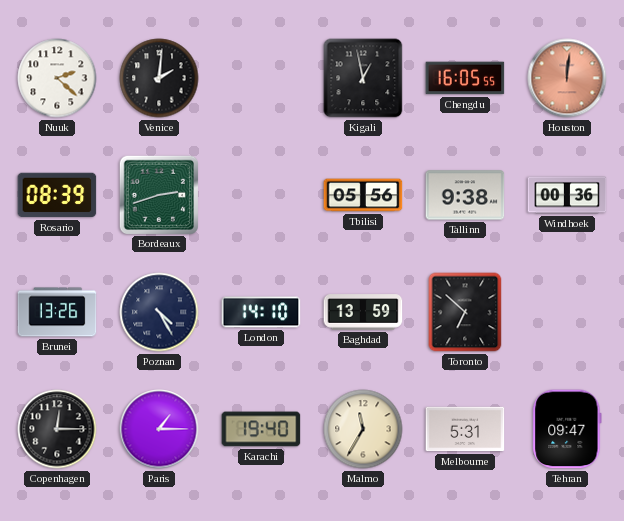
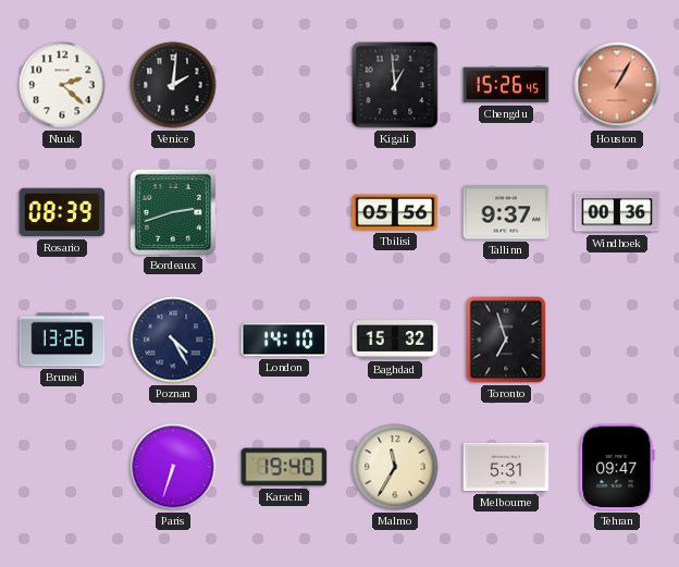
Kigali: 12:58 -> 12:59
Chengdu: 16:05 -> 15:26
Houston: 12:01 -> 1:05
Tallinn: 9:38 -> 9:37
Baghdad: 13:59 -> 15:32
Toronto: 6:52 -> 6:57
Copenhagen: 12:15 -> none
Paris: 1:15 -> 6:33
